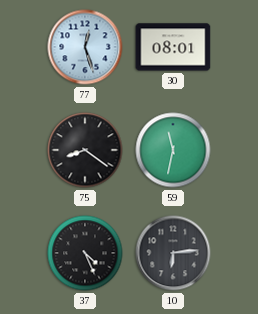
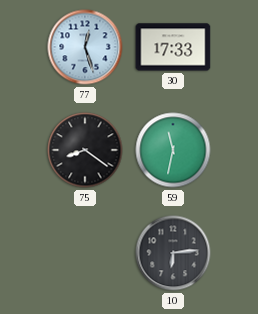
30: 08:01 -> 17:33
37: 4:26 -> none
